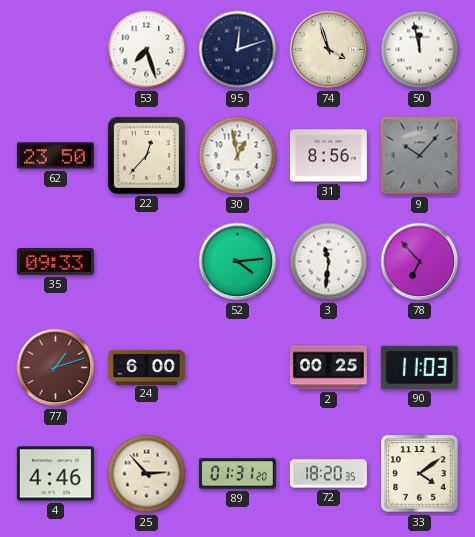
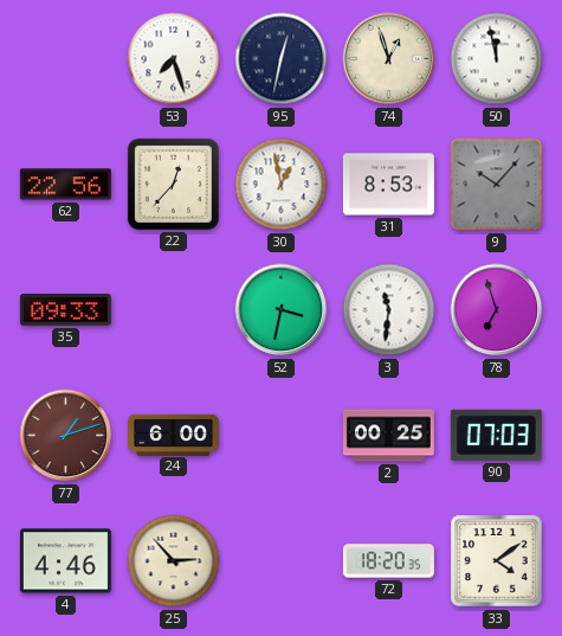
95: 12:12 -> 12:32
74: 3:57 -> 12:57
62: 23:50 -> 22:56
31: 8:56 -> 8:53
52: 4:14 -> 3:32
78: 6:53 -> 6:57
90: 11:03 -> 07:03
89: 01:31 -> none
